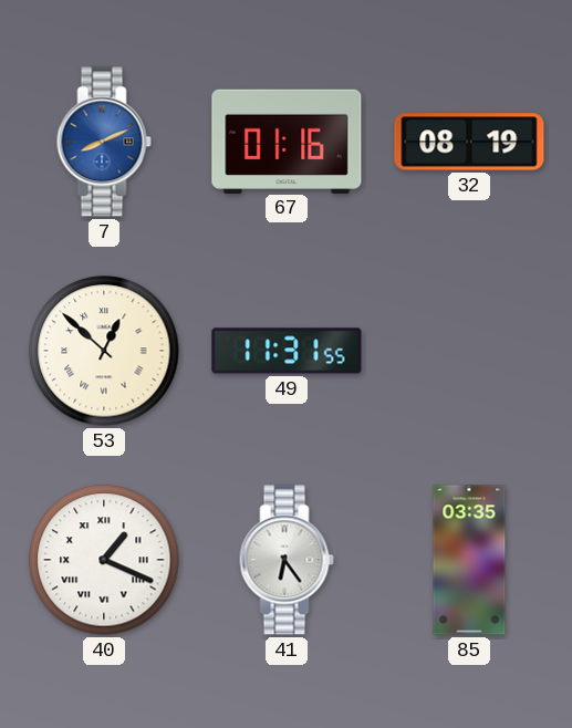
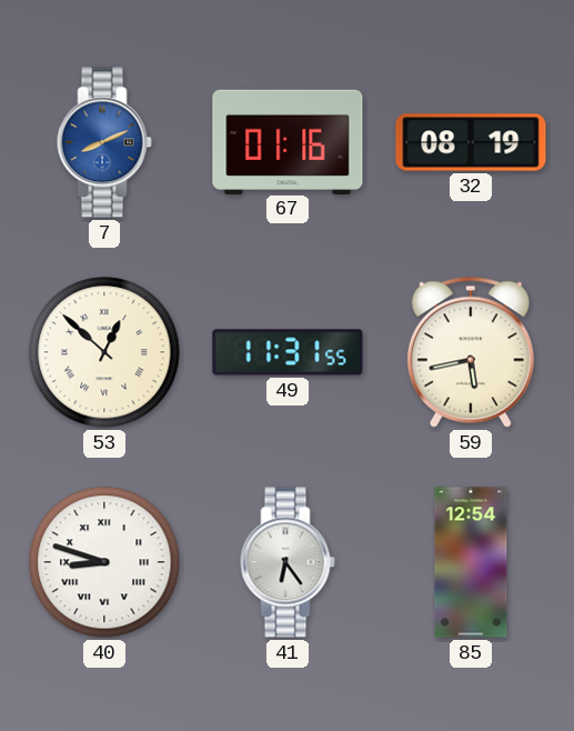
59: none -> 5:43
40: 1:19 -> 8:48
85: 03:35 -> 12:54
